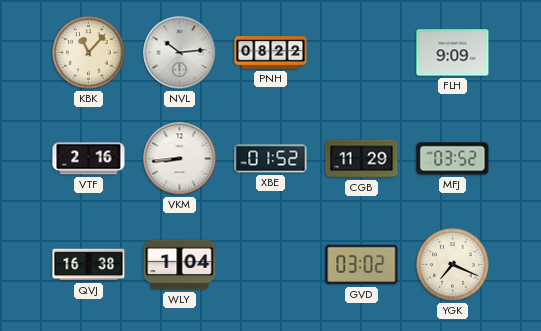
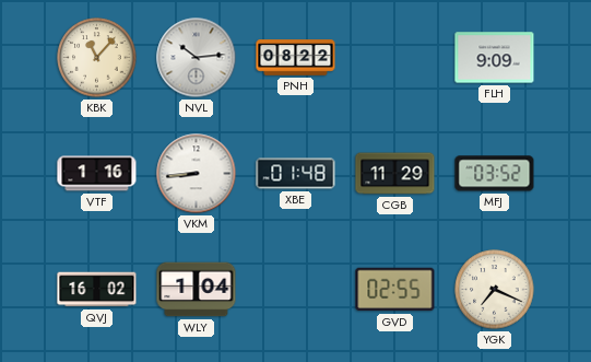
VTF: 2:16 -> 1:16
XBE: 01:52 -> 01:48
QVJ: 16:38 -> 16:02
GVD: 03:02 -> 02:55
